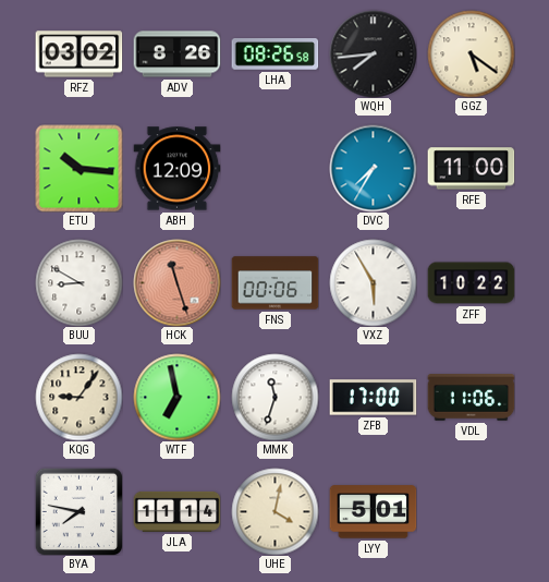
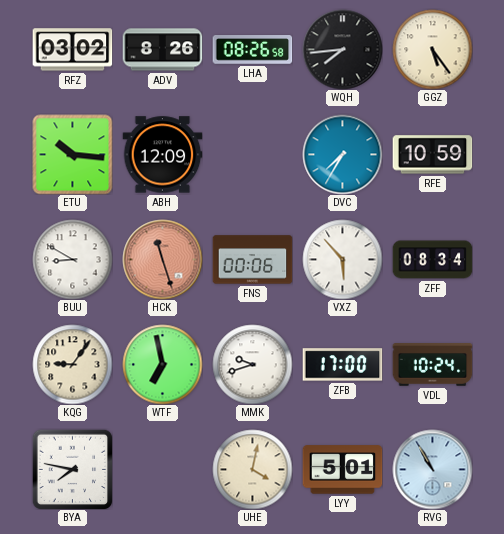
GGZ: 5:21 -> 5:24
RFE: 11:00 -> 10:59
VXZ: 5:55 -> 5:53
ZFF: 10:22 -> 08:34
MMK: 11:33 -> 9:42
VDL: 11:06 -> 10:24
JLA: 11:14 -> none
RVG: none -> 10:55
